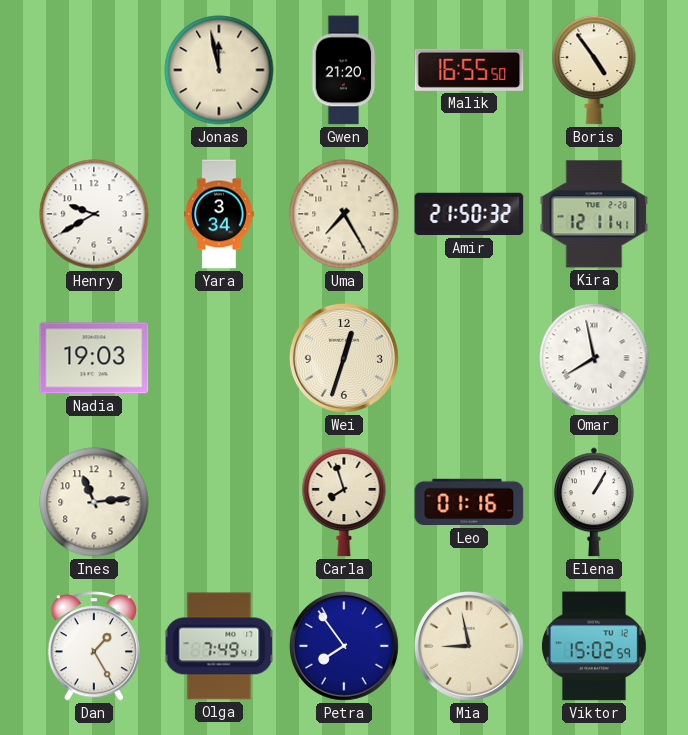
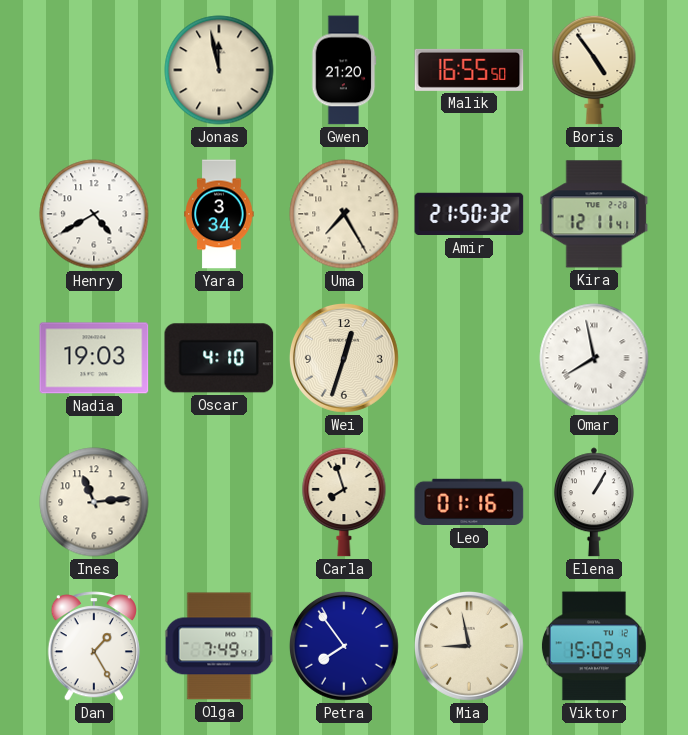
Henry: 9:40 -> 4:40
Oscar: none -> 4:10
